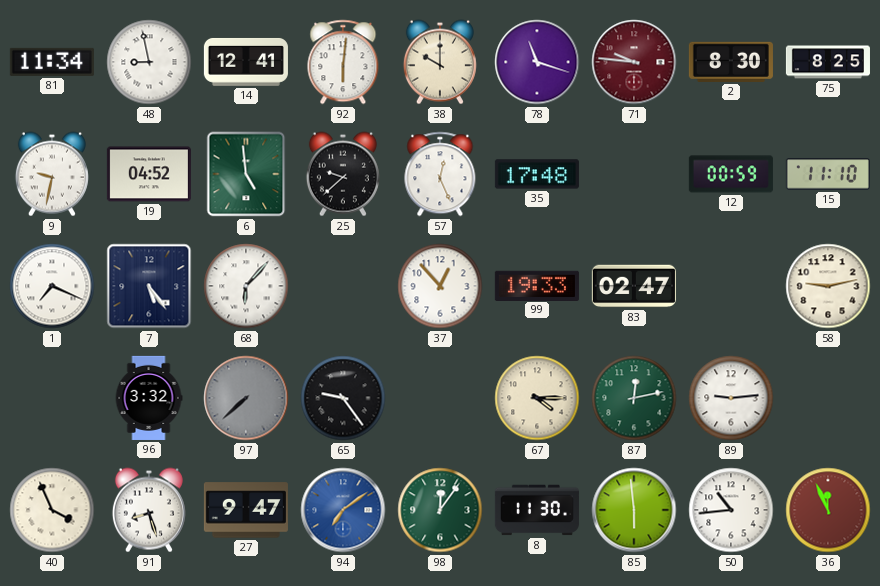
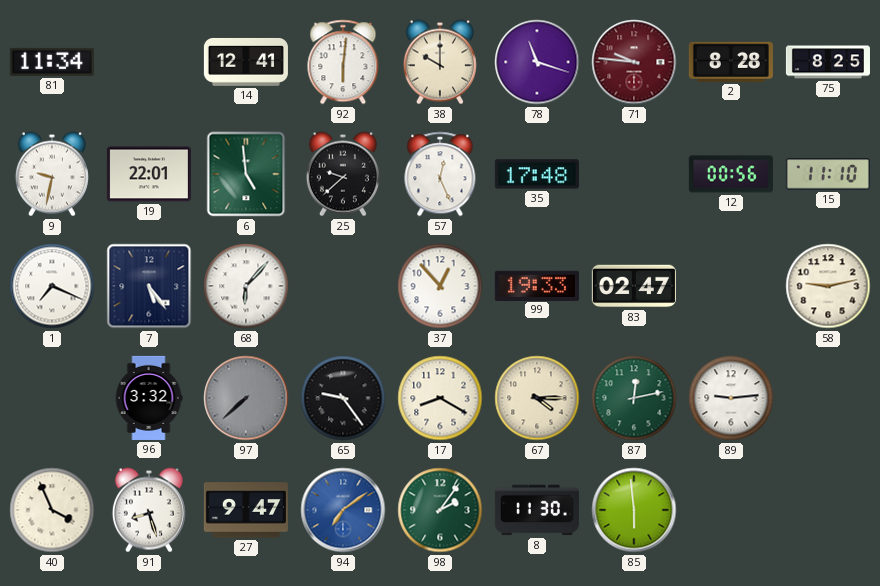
48: 8:58 -> none
2: 8:30 -> 8:28
19: 04:52 -> 22:01
12: 00:59 -> 00:56
17: none -> 8:20
98: 12:06 -> 2:06
50: 10:44 -> none
36: 11:56 -> none
